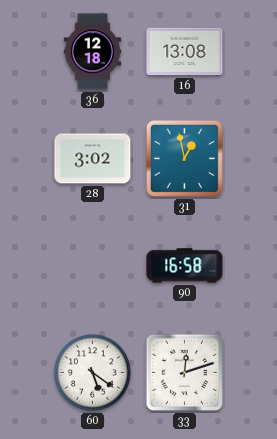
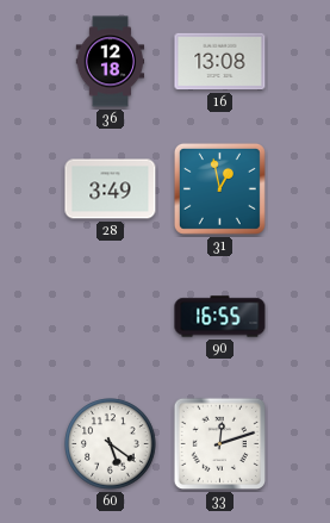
28: 3:02 -> 3:49
90: 16:58 -> 16:55
